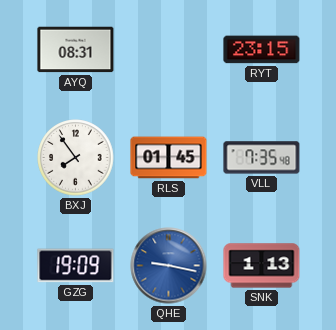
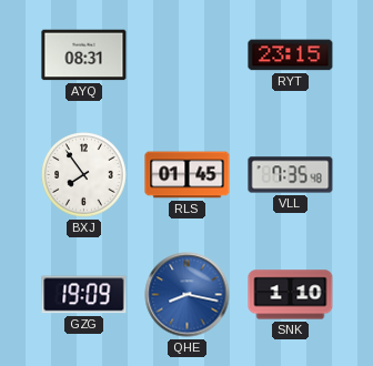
QHE: 9:17 -> 8:17
SNK: 1:13 -> 1:10
